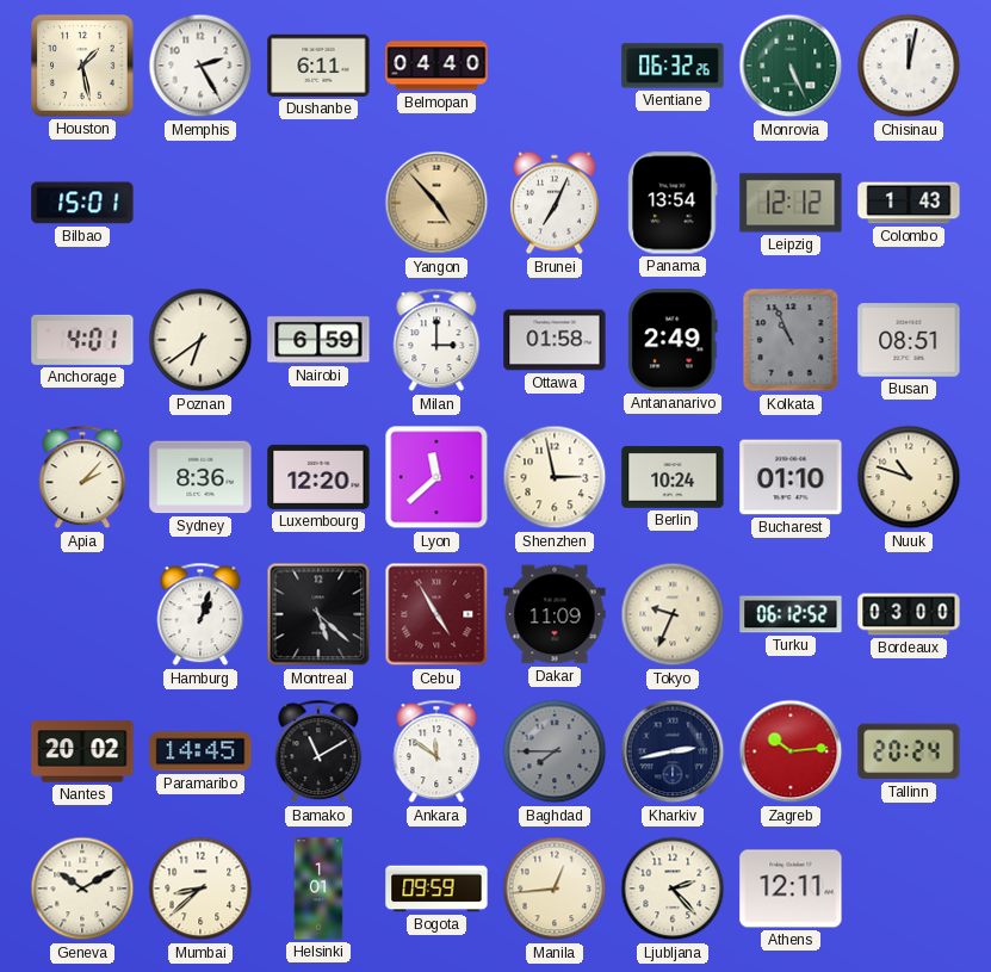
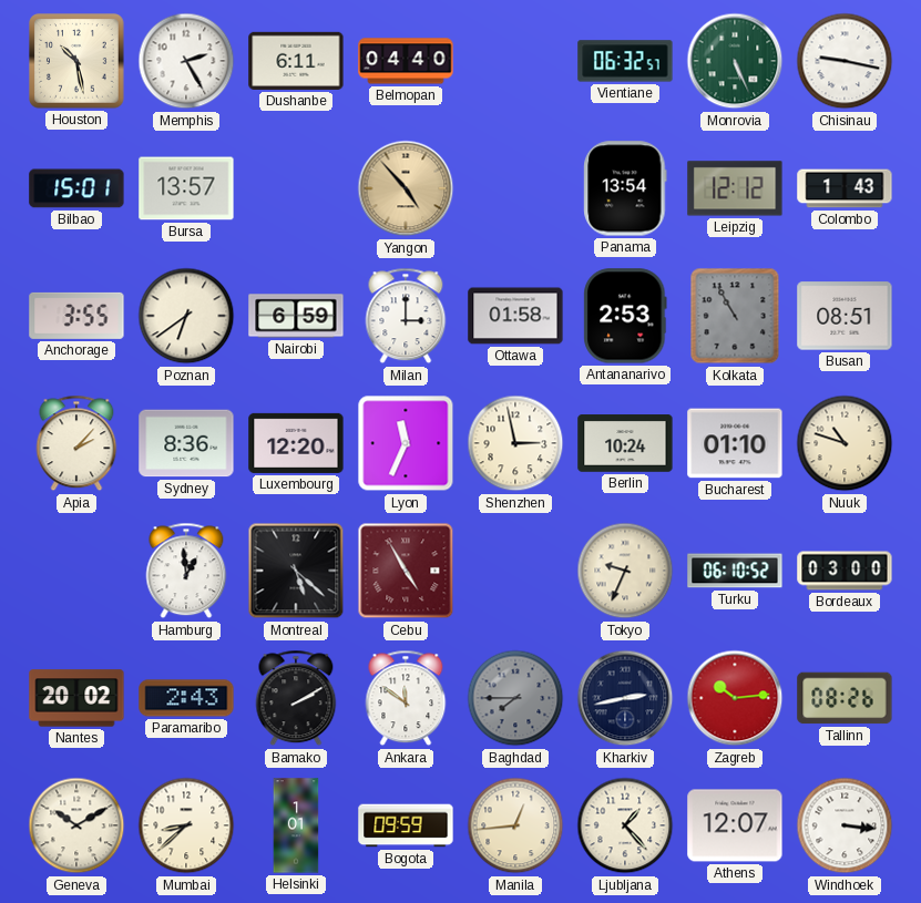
Houston: 1:28 -> 10:28
Vientiane: 06:32:26 -> 06:32:57
Chisinau: 12:02 -> 9:17
Bursa: none -> 13:57
Brunei: 7:04 -> none
Anchorage: 4:01 -> 3:55
Antananarivo: 2:49 -> 2:53
Kolkata: 10:56 -> 10:55
Lyon: 11:38 -> 11:34
Hamburg: 1:03 -> 12:59
Dakar: 11:09 -> none
Turku: 06:12 -> 06:10
Paramaribo: 14:45 -> 2:43
Bamako: 11:10 -> 2:10
Tallinn: 20:24 -> 08:26
Ljubljana: 2:23 -> 1:23
Athens: 12:11 -> 12:07
Windhoek: none -> 3:16
